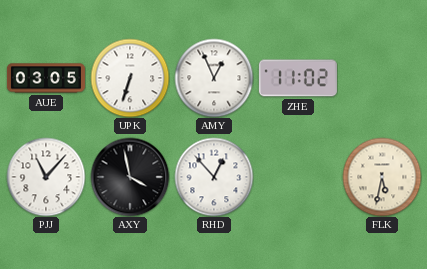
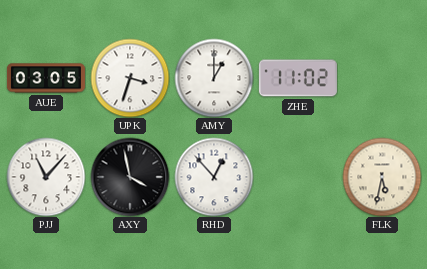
UPK: 6:33 -> 3:33
AMY: 12:56 -> 1:00
